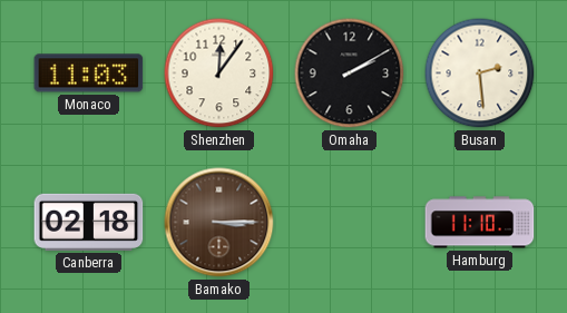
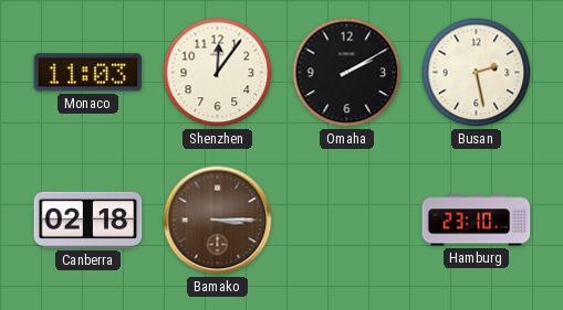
Busan: 2:29 -> 2:28
Hamburg: 11:10 -> 23:10
